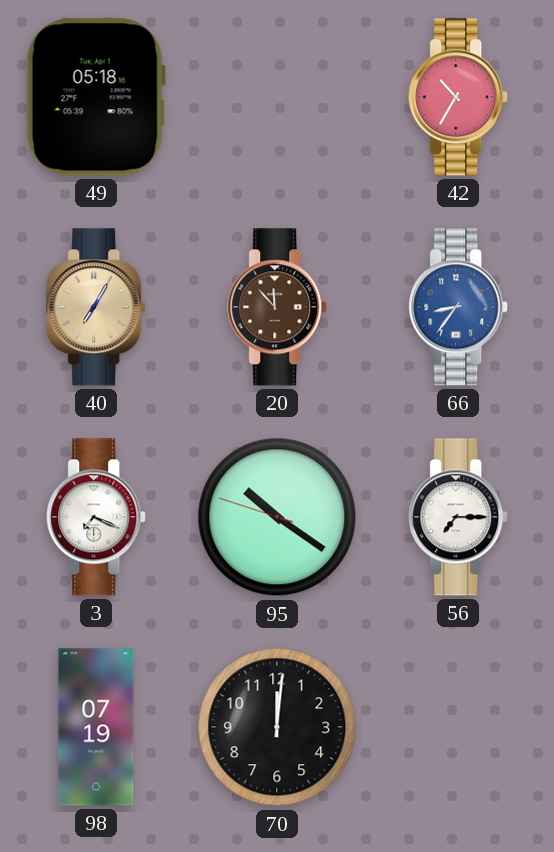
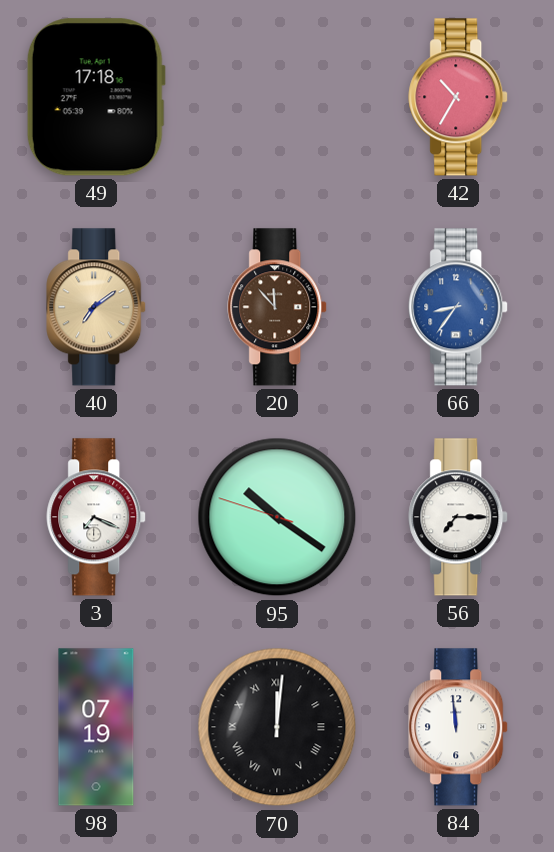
49: 05:18 -> 17:18
40: 7:05 -> 7:09
70 numerals: Arabic -> Roman
84: none -> 11:59
